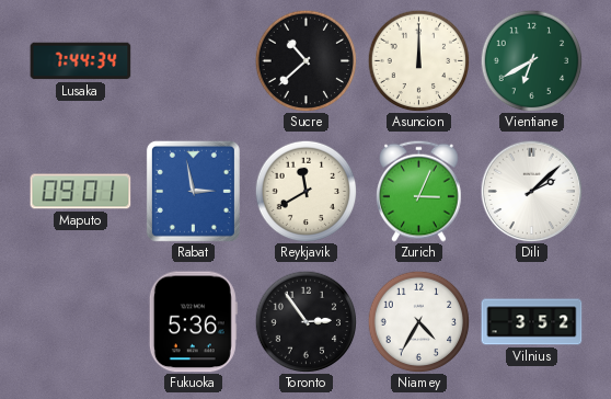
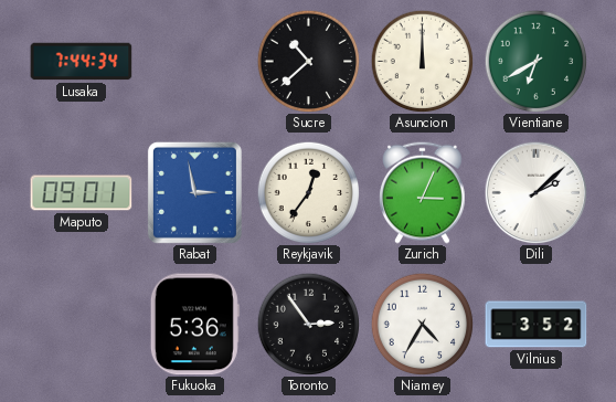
Reykjavik: 11:40 -> 12:36
